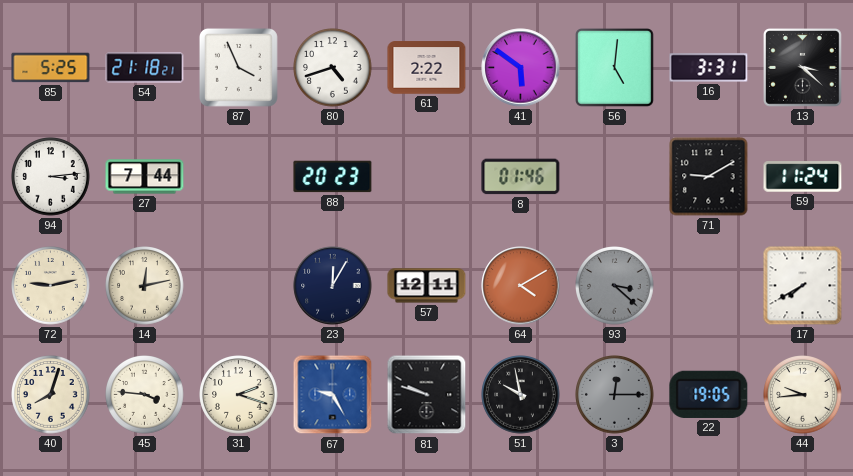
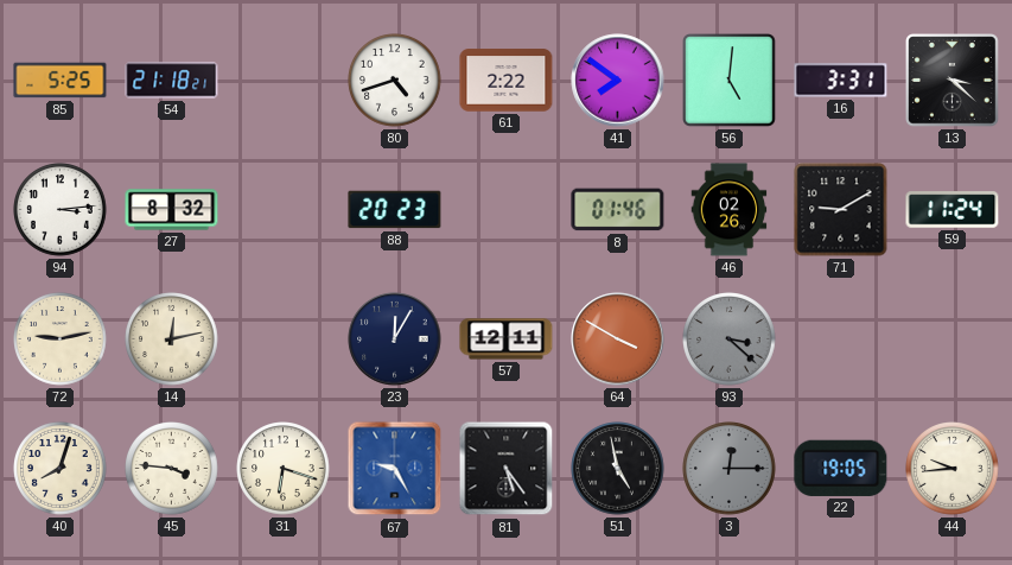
87: 3:56 -> none
41: 5:51 -> 7:51
27: 7:44 -> 8:32
46: none -> 02:26
64: 4:10 -> 3:50
17: 7:40 -> none
31: 2:18 -> 6:18
81: 9:48 -> 5:24
51: 9:58 -> 4:58
